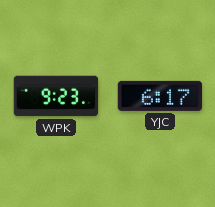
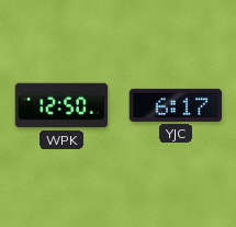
WPK: 9:23 -> 12:50
